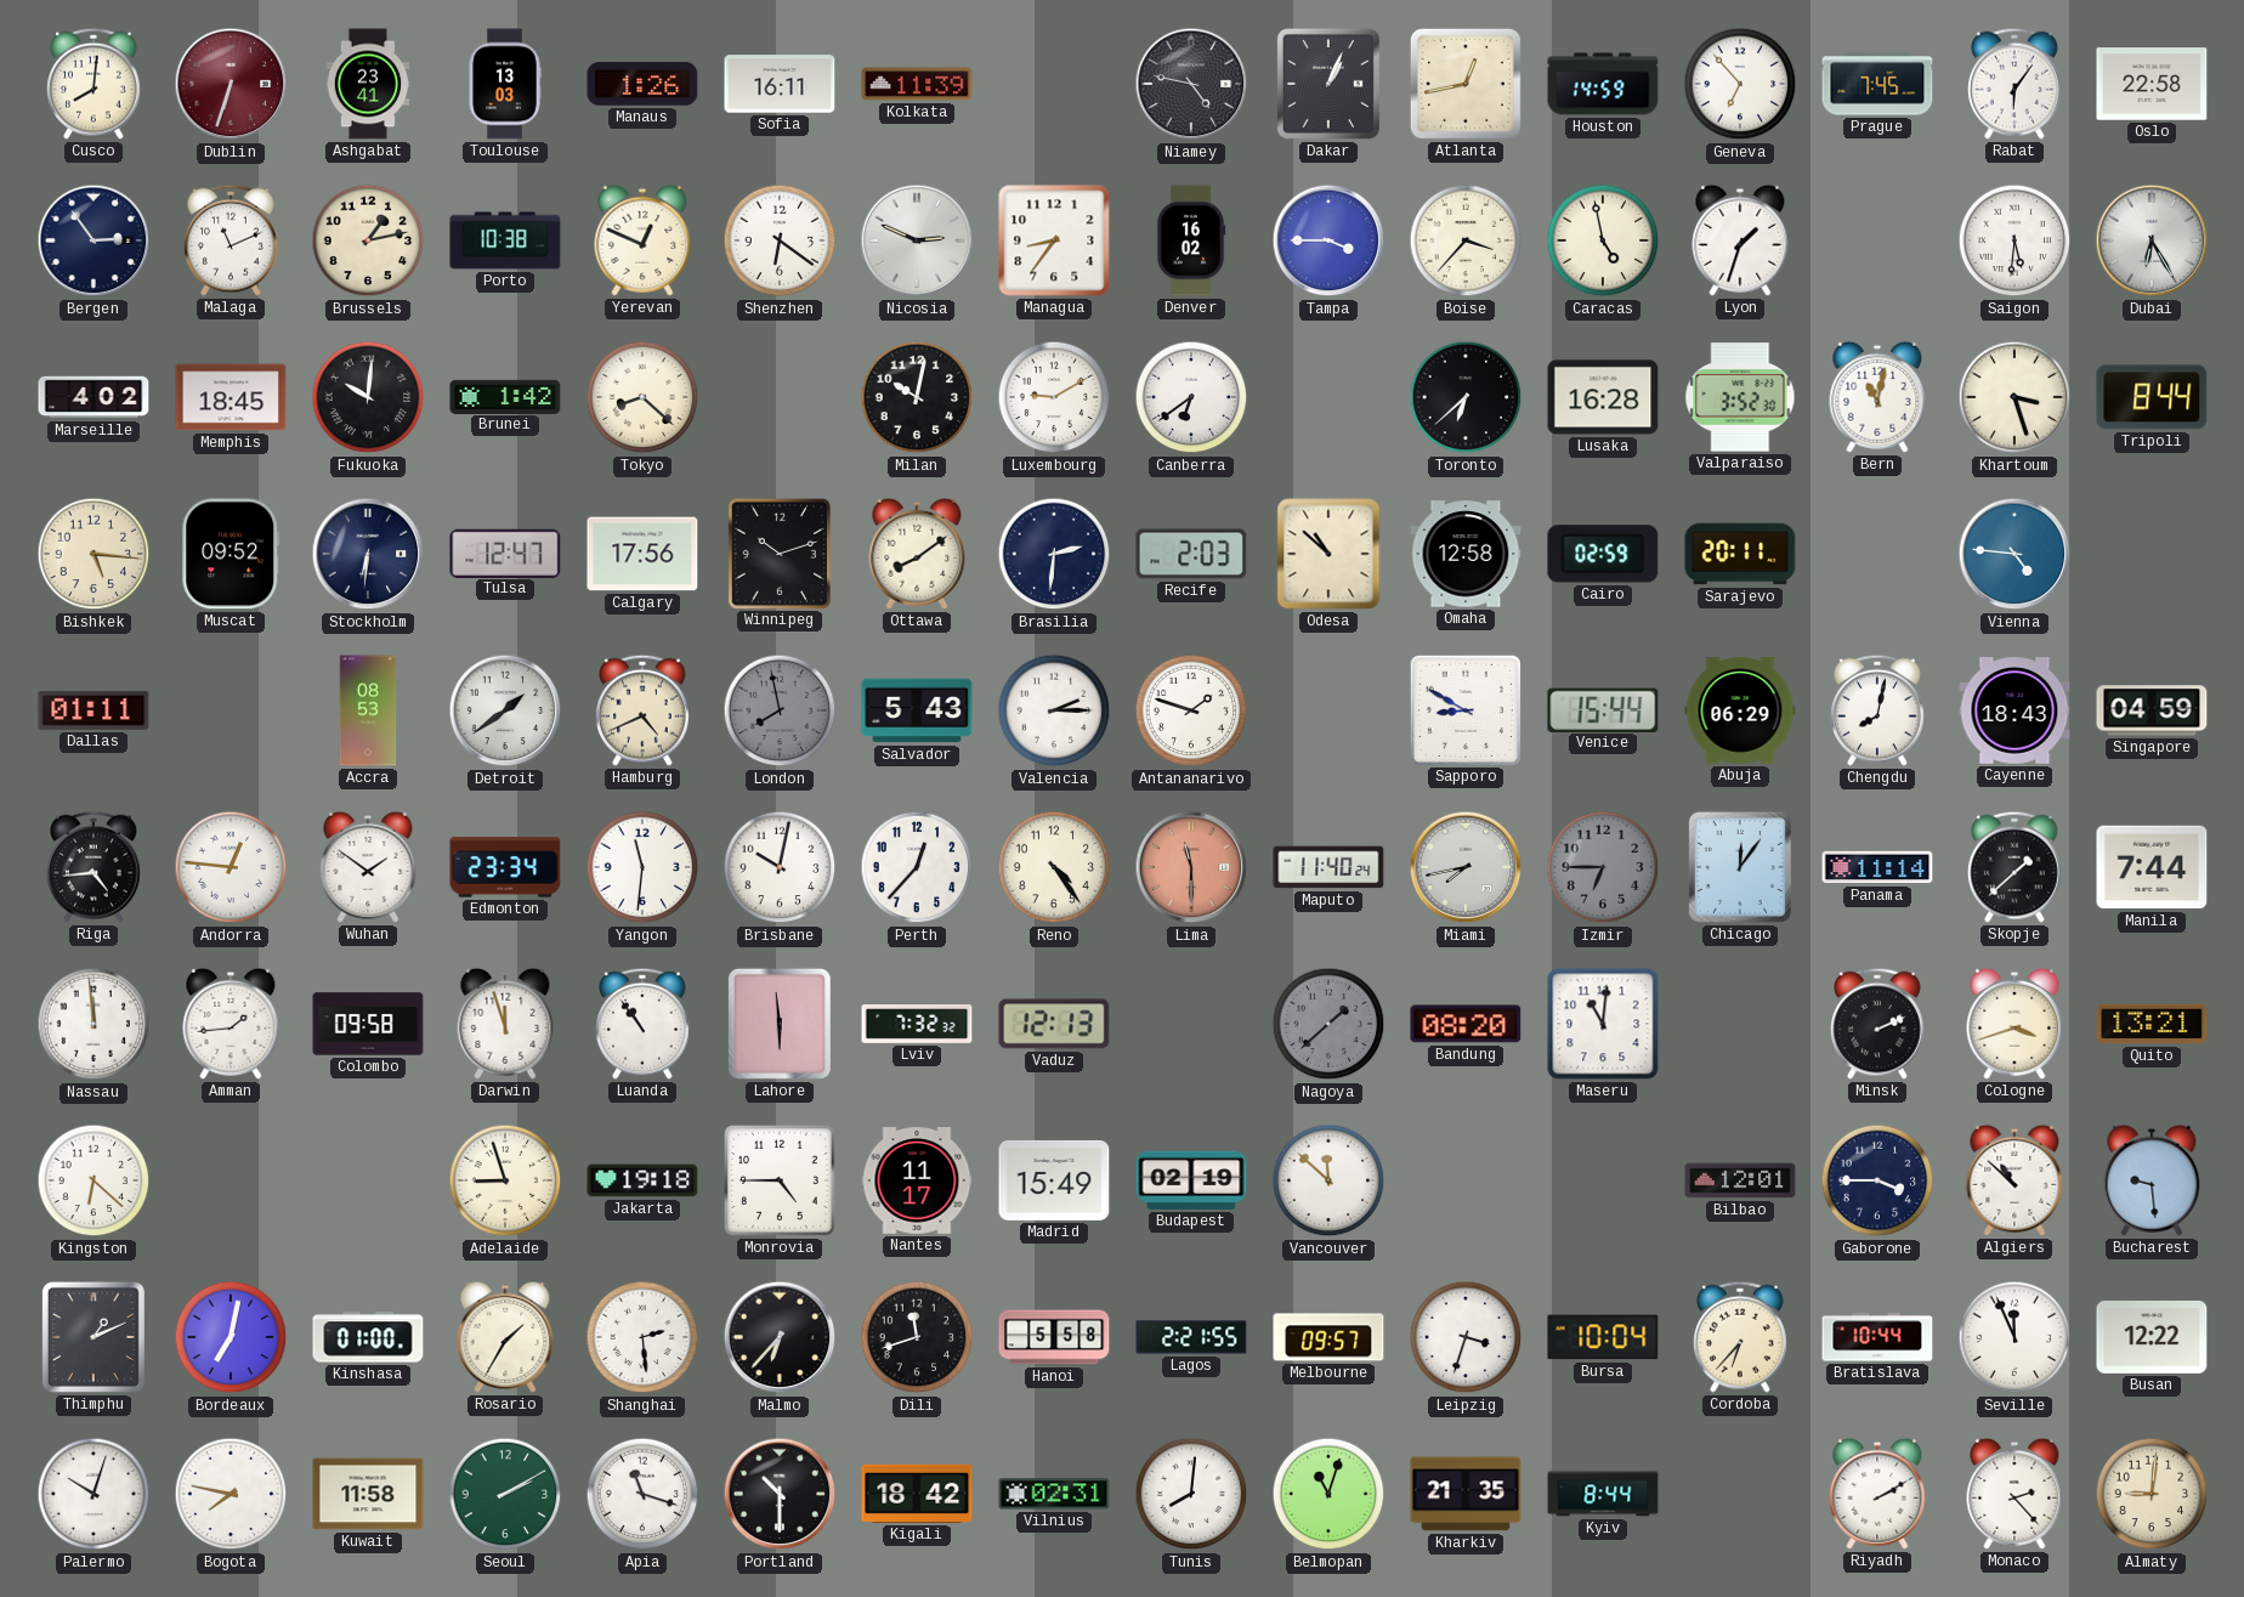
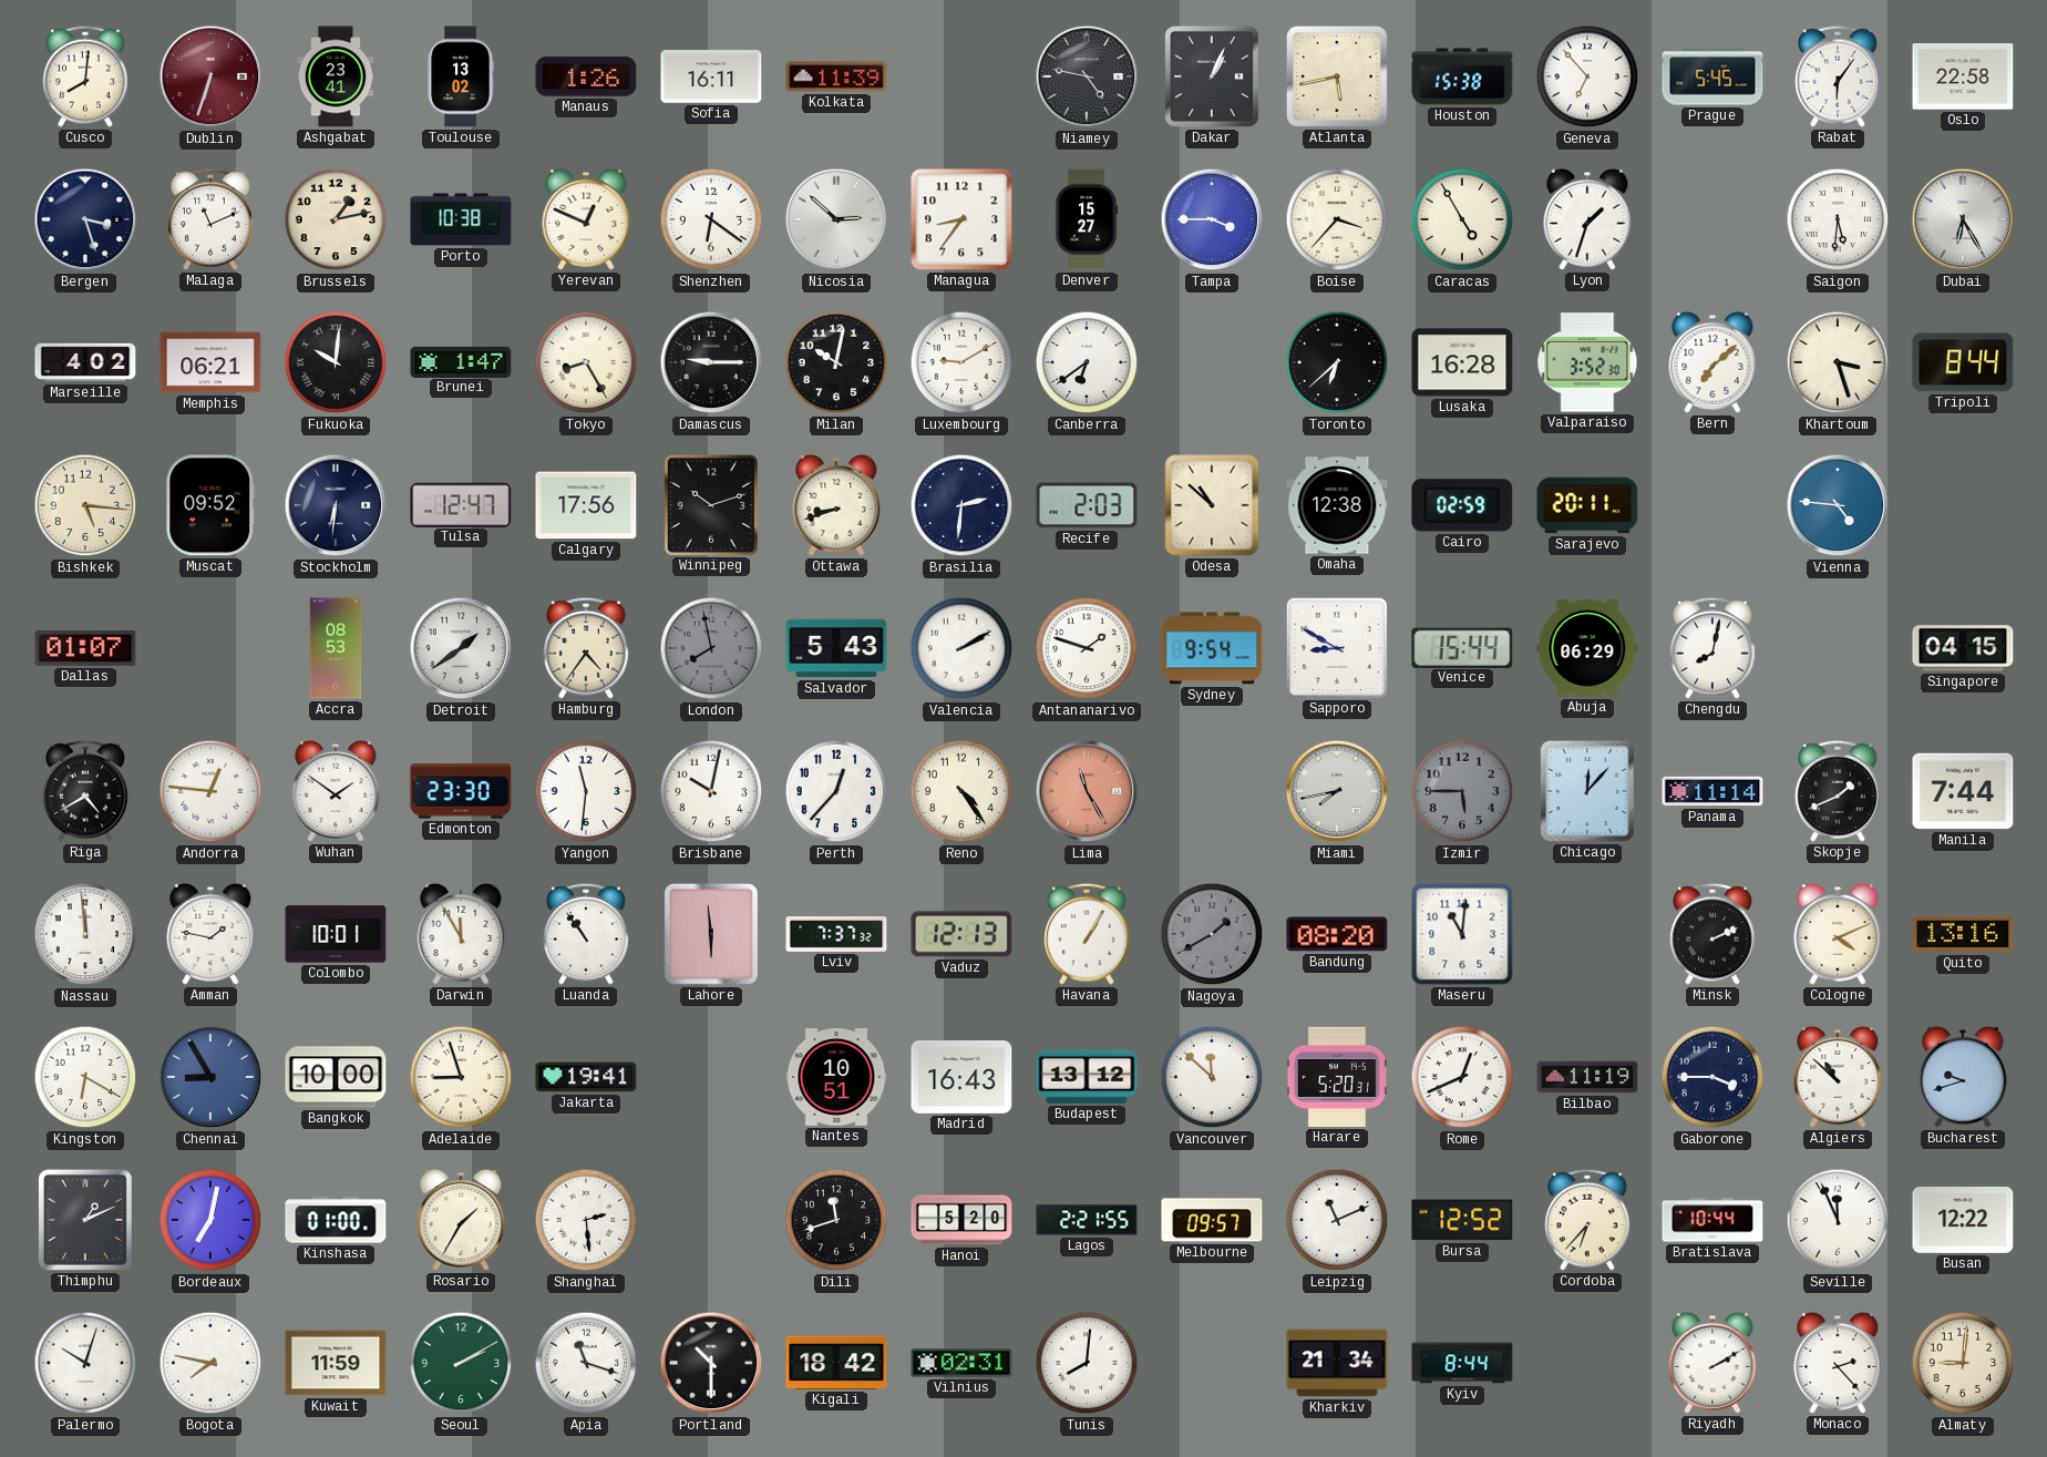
Toulouse: 13:03 -> 13:02
Atlanta: 12:43 -> 5:43
Houston: 14:59 -> 15:38
Prague: 7:45 -> 5:45
Bergen: 2:54 -> 3:27
Nicosia: 2:49 -> 2:52
Denver: 16:02 -> 15:27
Caracas: 4:58 -> 4:55
Memphis: 18:45 -> 06:21
Brunei: 1:42 -> 1:47
Tokyo: 8:22 -> 8:25
Damascus: none -> 9:15
Bern: 11:02 -> 7:08
Ottawa: 8:09 -> 8:42
Omaha: 12:58 -> 12:38
Dallas: 01:11 -> 01:07
Hamburg: 4:41 -> 4:36
Valencia: 2:15 -> 2:10
Sydney: none -> 9:54
Cayenne: 18:43 -> none
Singapore: 04:59 -> 04:15
Riga: 4:44 -> 4:40
Edmonton: 23:34 -> 23:30
Lima: 11:30 -> 11:25
Maputo: 11:40 -> none
Izmir: 6:45 -> 5:45
Chicago: 12:06 -> 12:07
Skopje: 1:38 -> 1:41
Amman: 1:44 -> 1:47
Colombo: 09:58 -> 10:01
Darwin: 11:57 -> 11:55
Lviv: 7:32 -> 7:37
Havana: none -> 1:05
Nagoya: 1:38 -> 1:40
Cologne: 3:42 -> 4:11
Quito: 13:21 -> 13:16
Kingston: 6:22 -> 6:20
Chennai: none -> 8:55
Bangkok: none -> 10:00
Jakarta: 19:18 -> 19:41
Monrovia: 4:45 -> none
Nantes: 11:17 -> 10:51
Madrid: 15:49 -> 16:43
Budapest: 02:19 -> 13:12
Harare: none -> 5:20
Rome: none -> 12:41
Bilbao: 12:01 -> 11:19
Bucharest: 9:29 -> 9:42
Malmo: 6:37 -> none
Hanoi: 5:58 -> 5:20
Leipzig: 3:33 -> 11:11
Bursa: 10:04 -> 12:52
Kuwait: 11:58 -> 11:59
Belmopan: 11:03 -> none
Kharkiv: 21:35 -> 21:34
